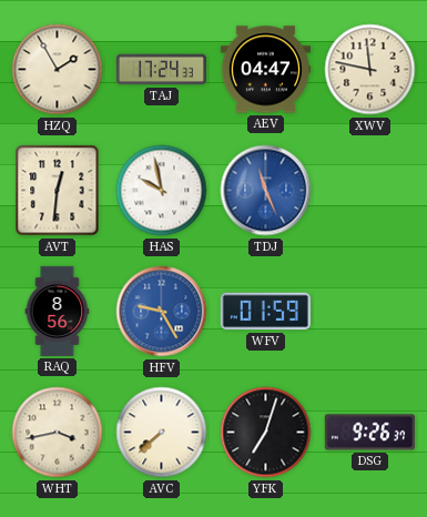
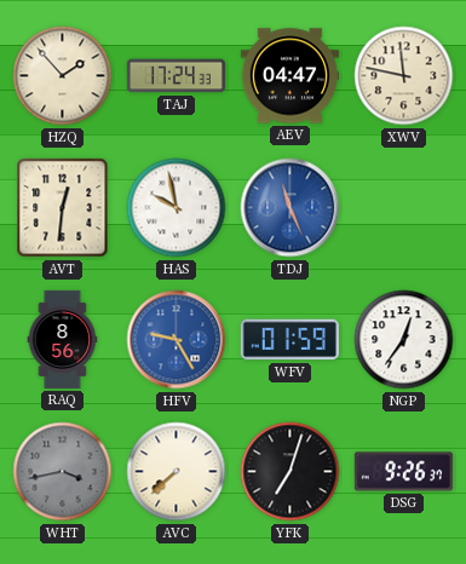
HZQ: 1:55 -> 1:53
NGP: none -> 12:36
WHT dial: cream -> grey
